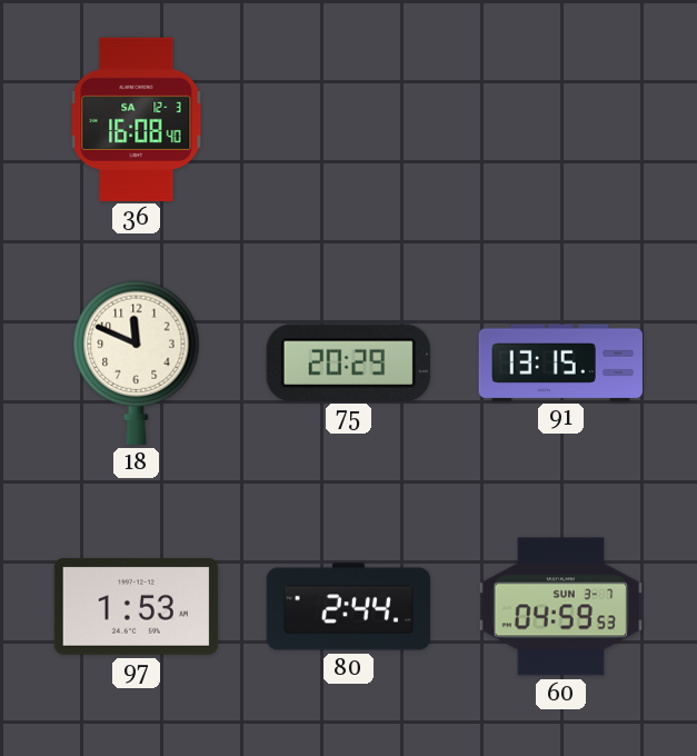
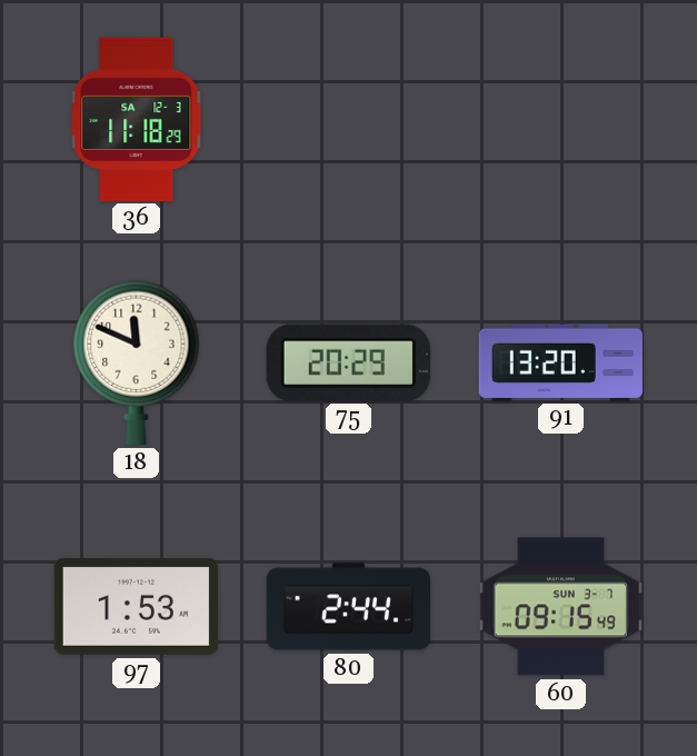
36: 16:08 -> 11:18
91: 13:15 -> 13:20
60: 04:59 -> 09:15
